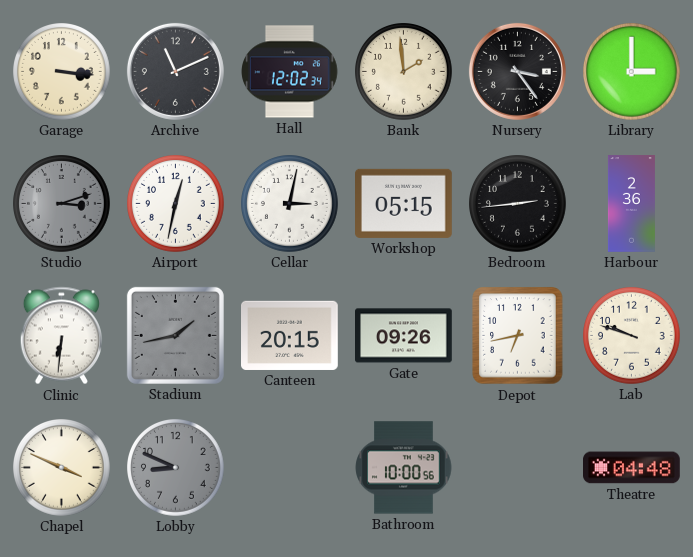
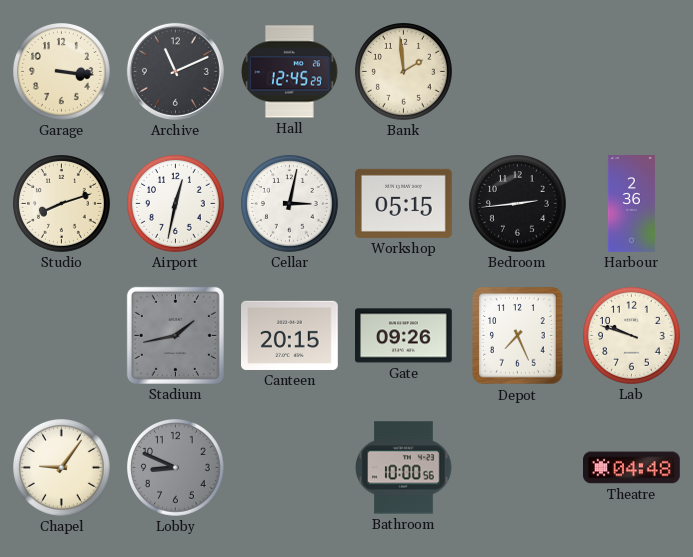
Hall: 12:02 -> 12:45
Nursery: 3:24 -> none
Library: 3:00 -> none
Studio: 3:12 -> 8:12
Studio dial: grey -> cream
Clinic: 6:31 -> none
Depot: 6:43 -> 7:26
Chapel: 3:49 -> 9:06
